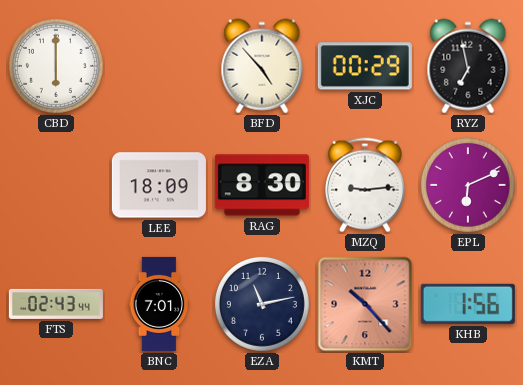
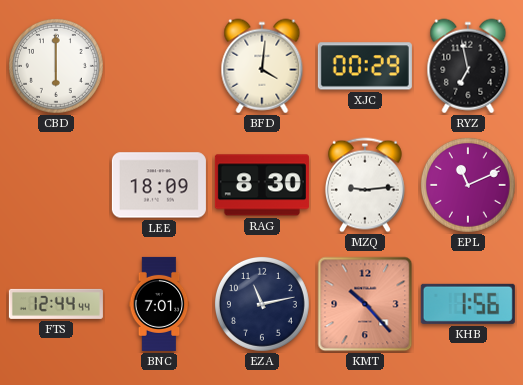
BFD: 4:53 -> 4:01
EPL: 6:11 -> 11:11
FTS: 02:43 -> 12:44
